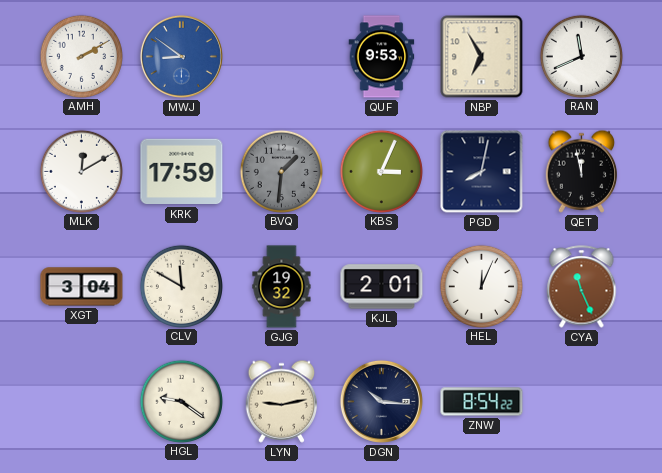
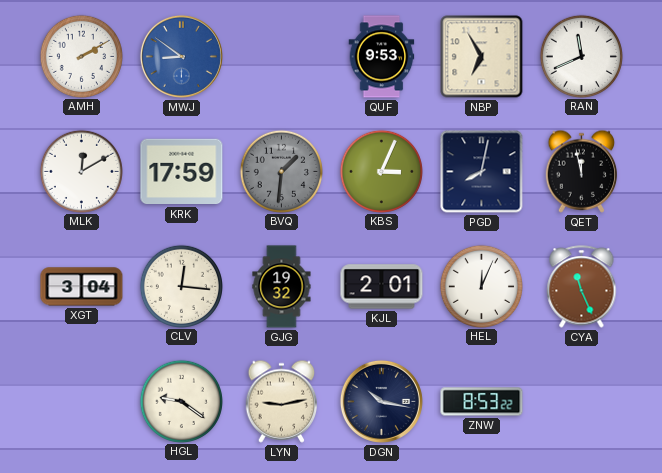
CLV: 11:50 -> 12:16
DGN: 10:16 -> 10:17
ZNW: 8:54 -> 8:53
